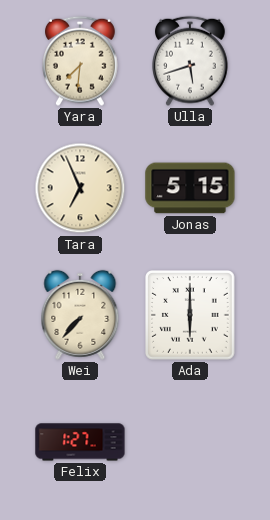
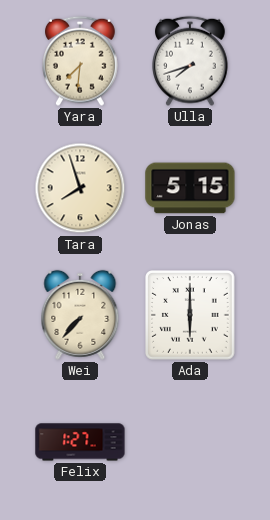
Ulla: 5:42 -> 7:42
Tara: 6:56 -> 7:57
